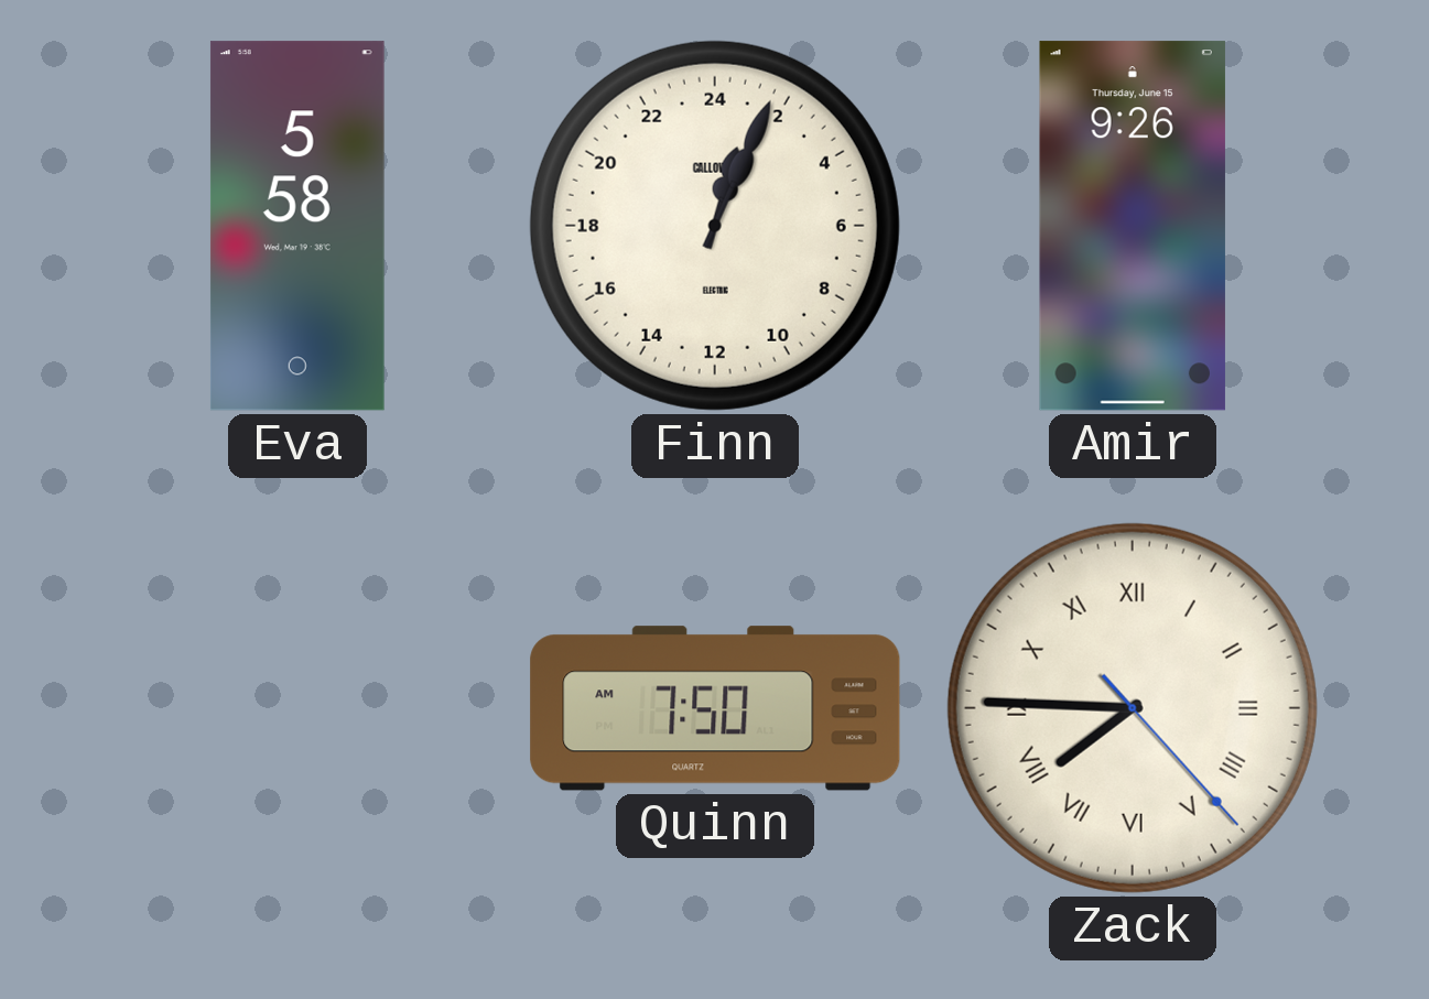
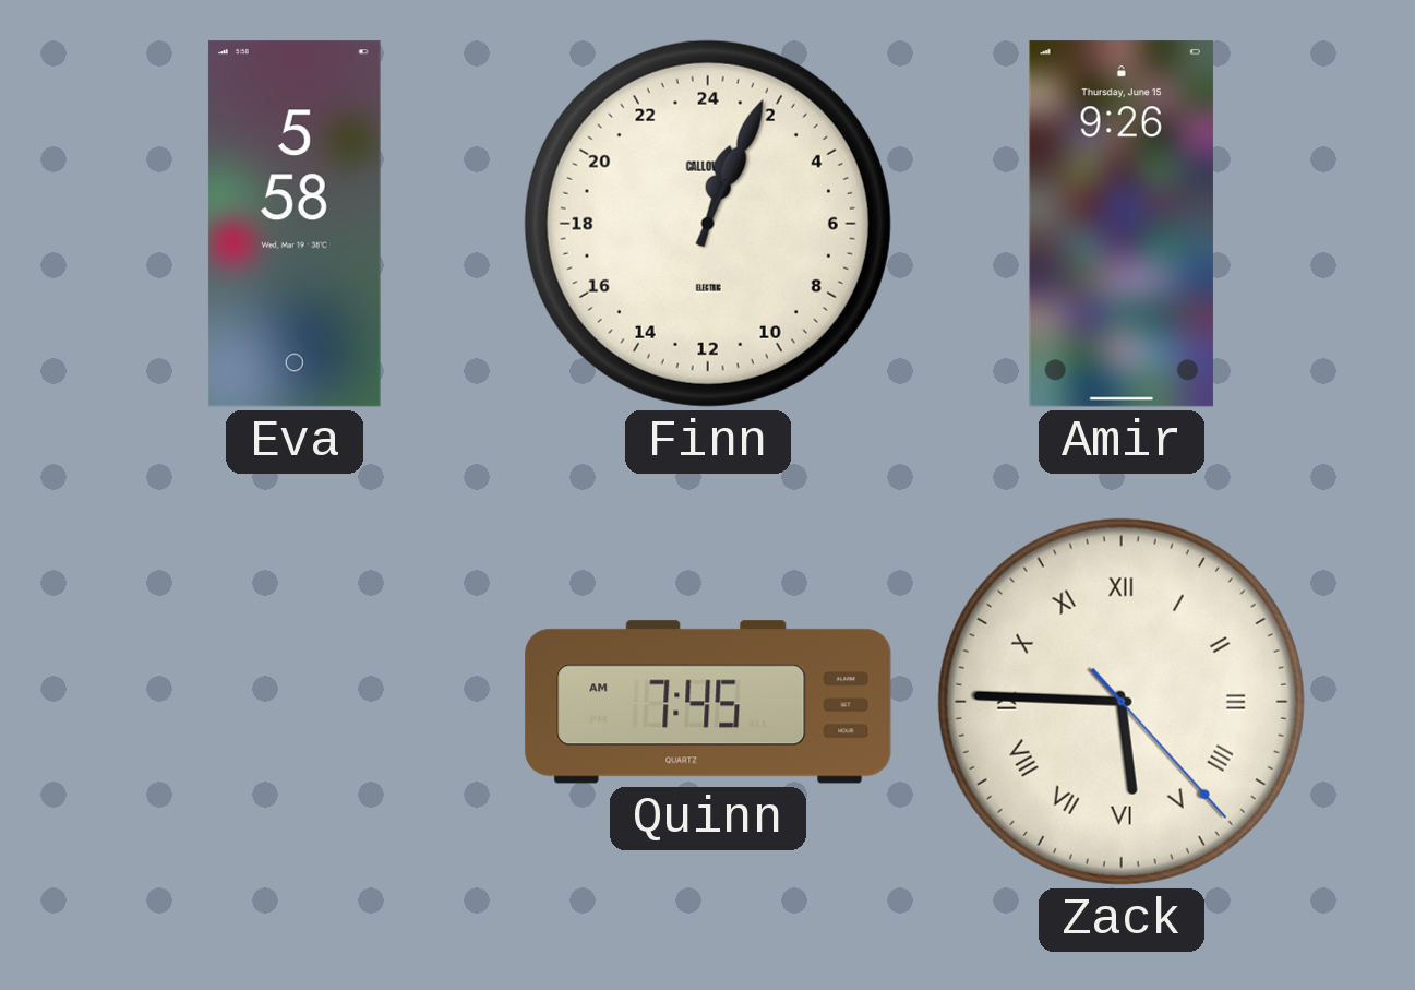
Quinn: 7:50 -> 7:45
Zack: 7:45 -> 5:45
